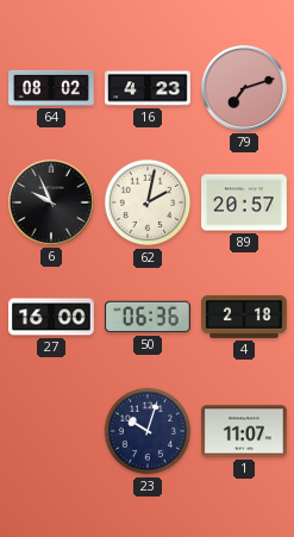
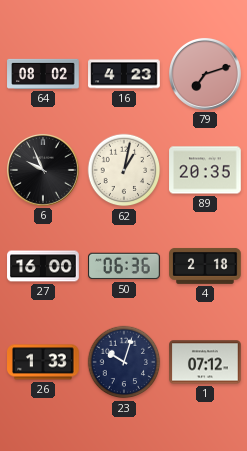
62: 2:02 -> 1:02
89: 20:57 -> 20:35
26: none -> 1:33
1: 11:07 -> 07:12
